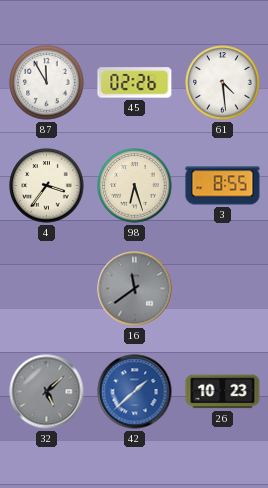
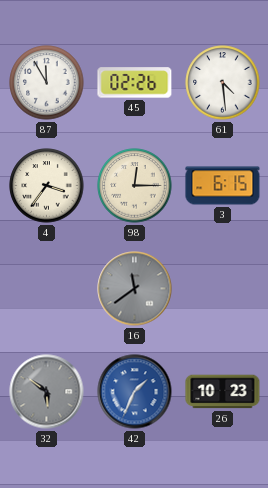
98: 6:27 -> 12:15
3: 8:55 -> 6:15
32: 5:08 -> 5:51
42: 1:38 -> 1:34
